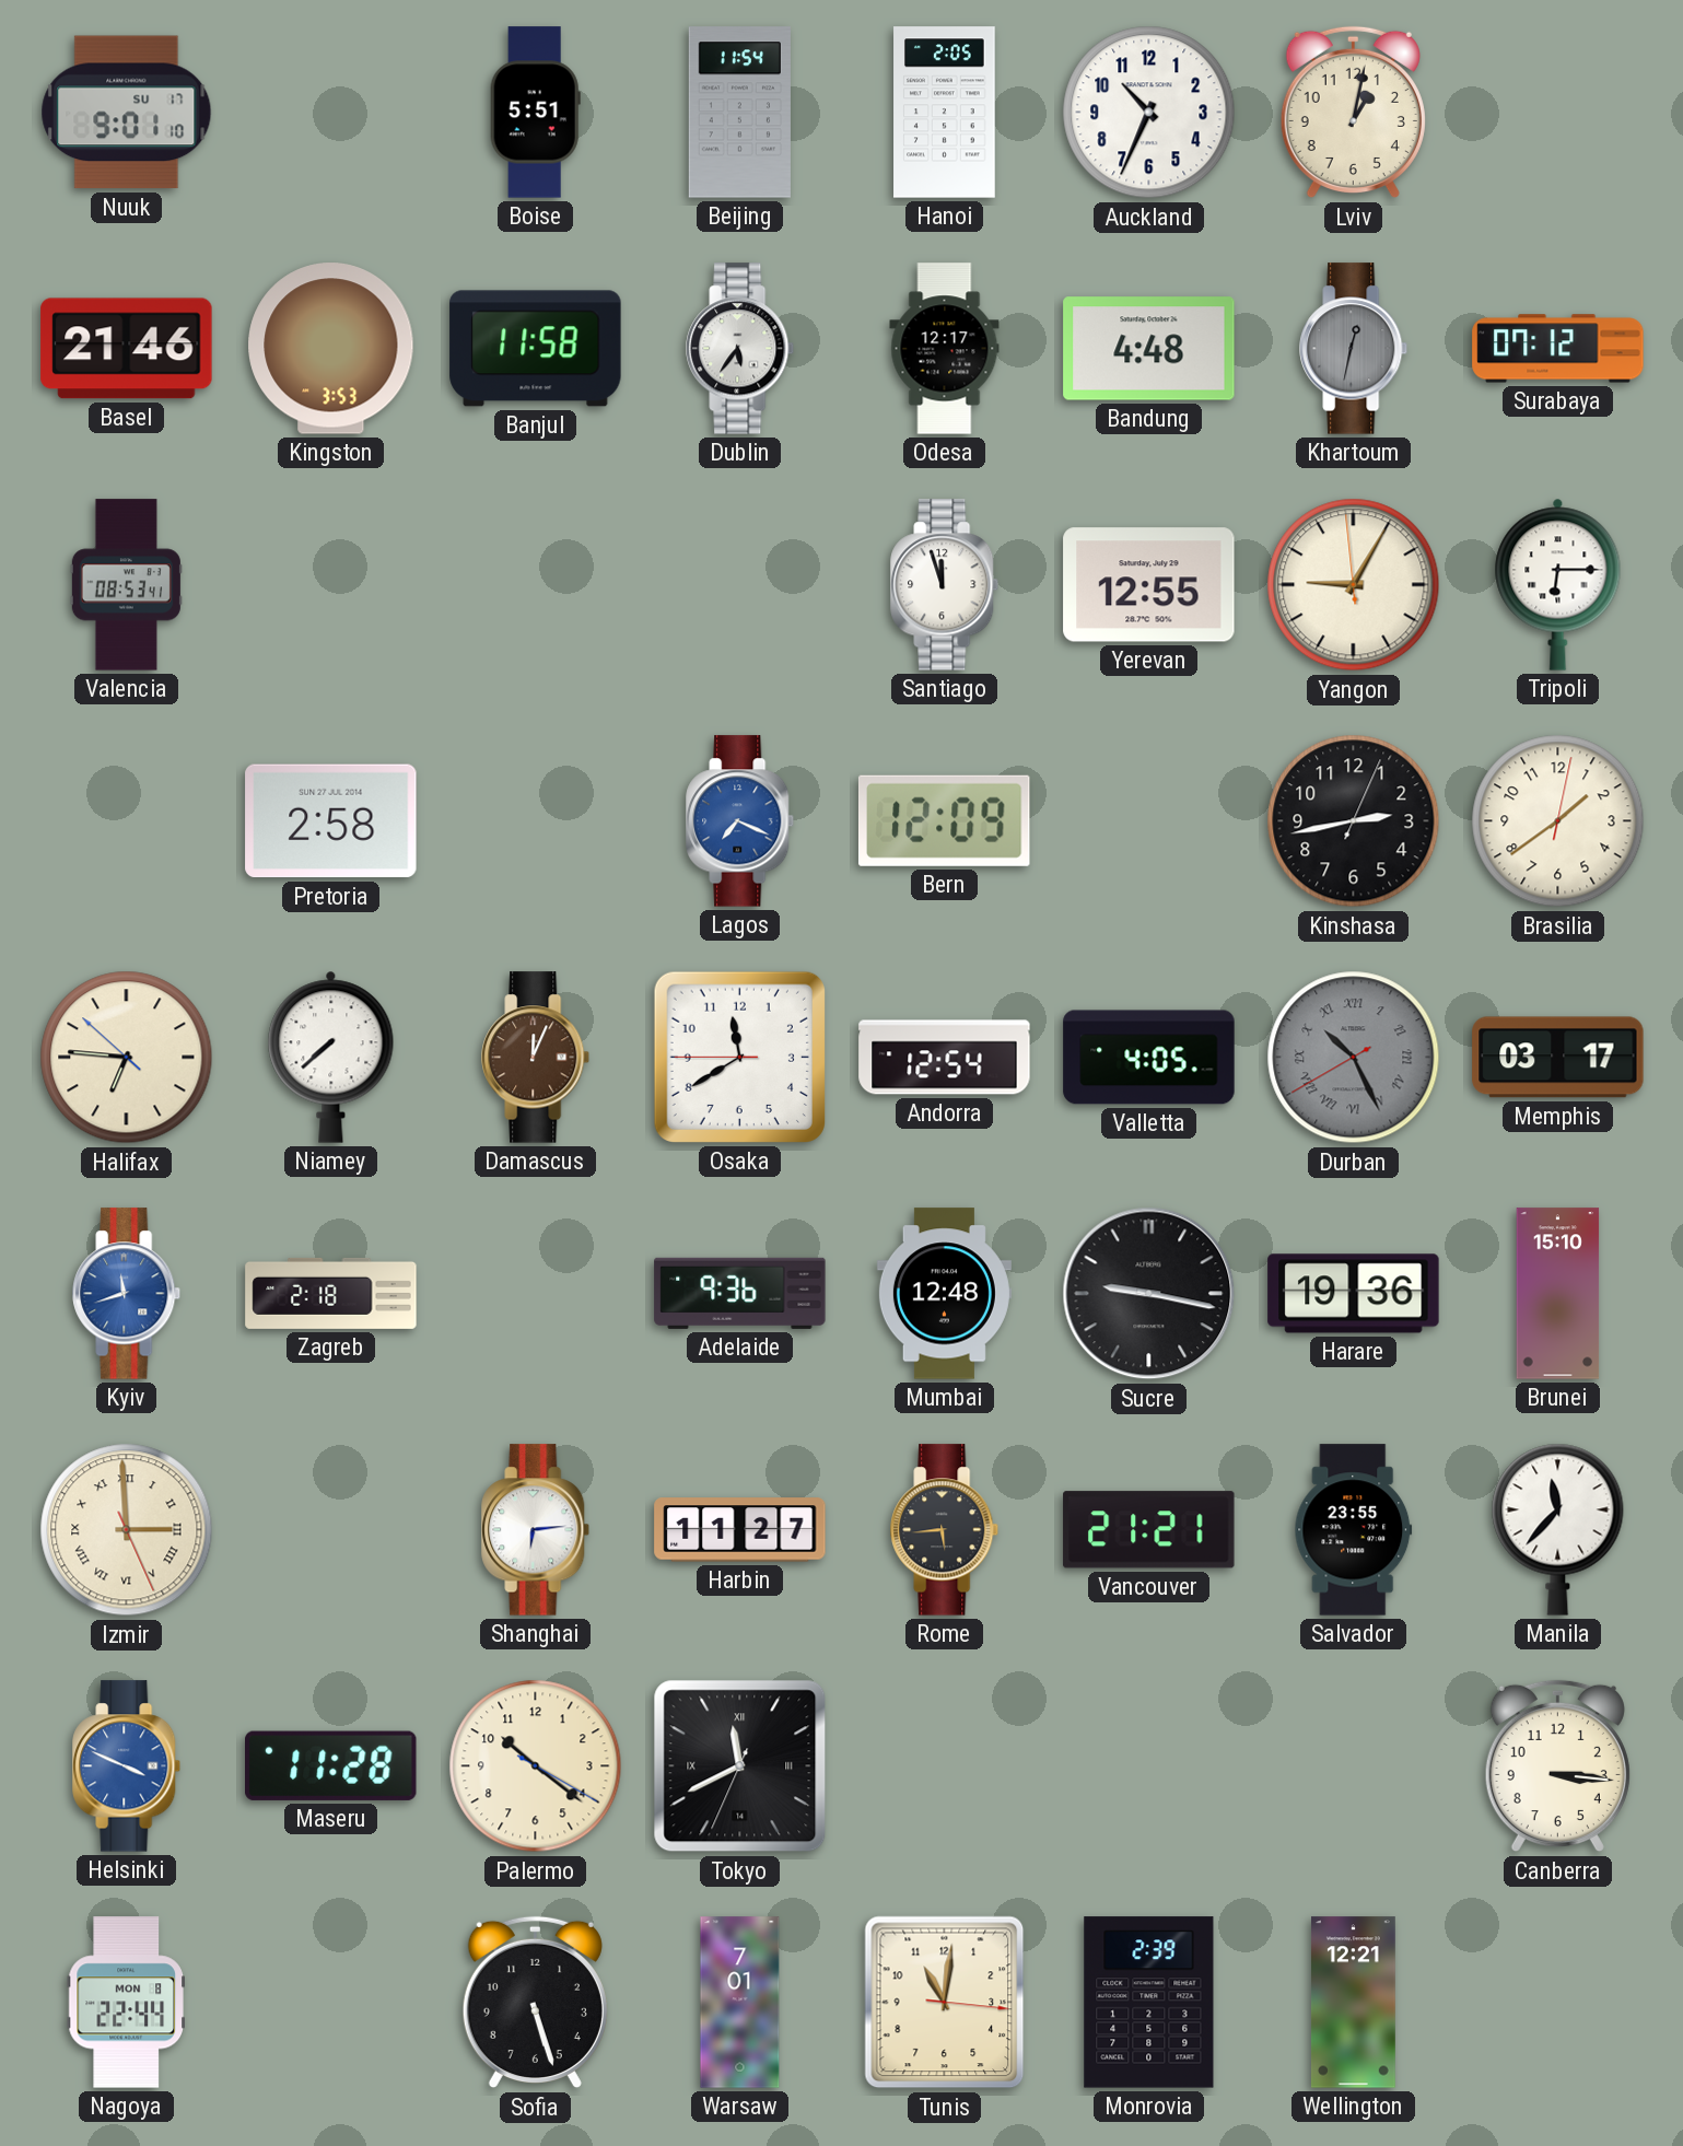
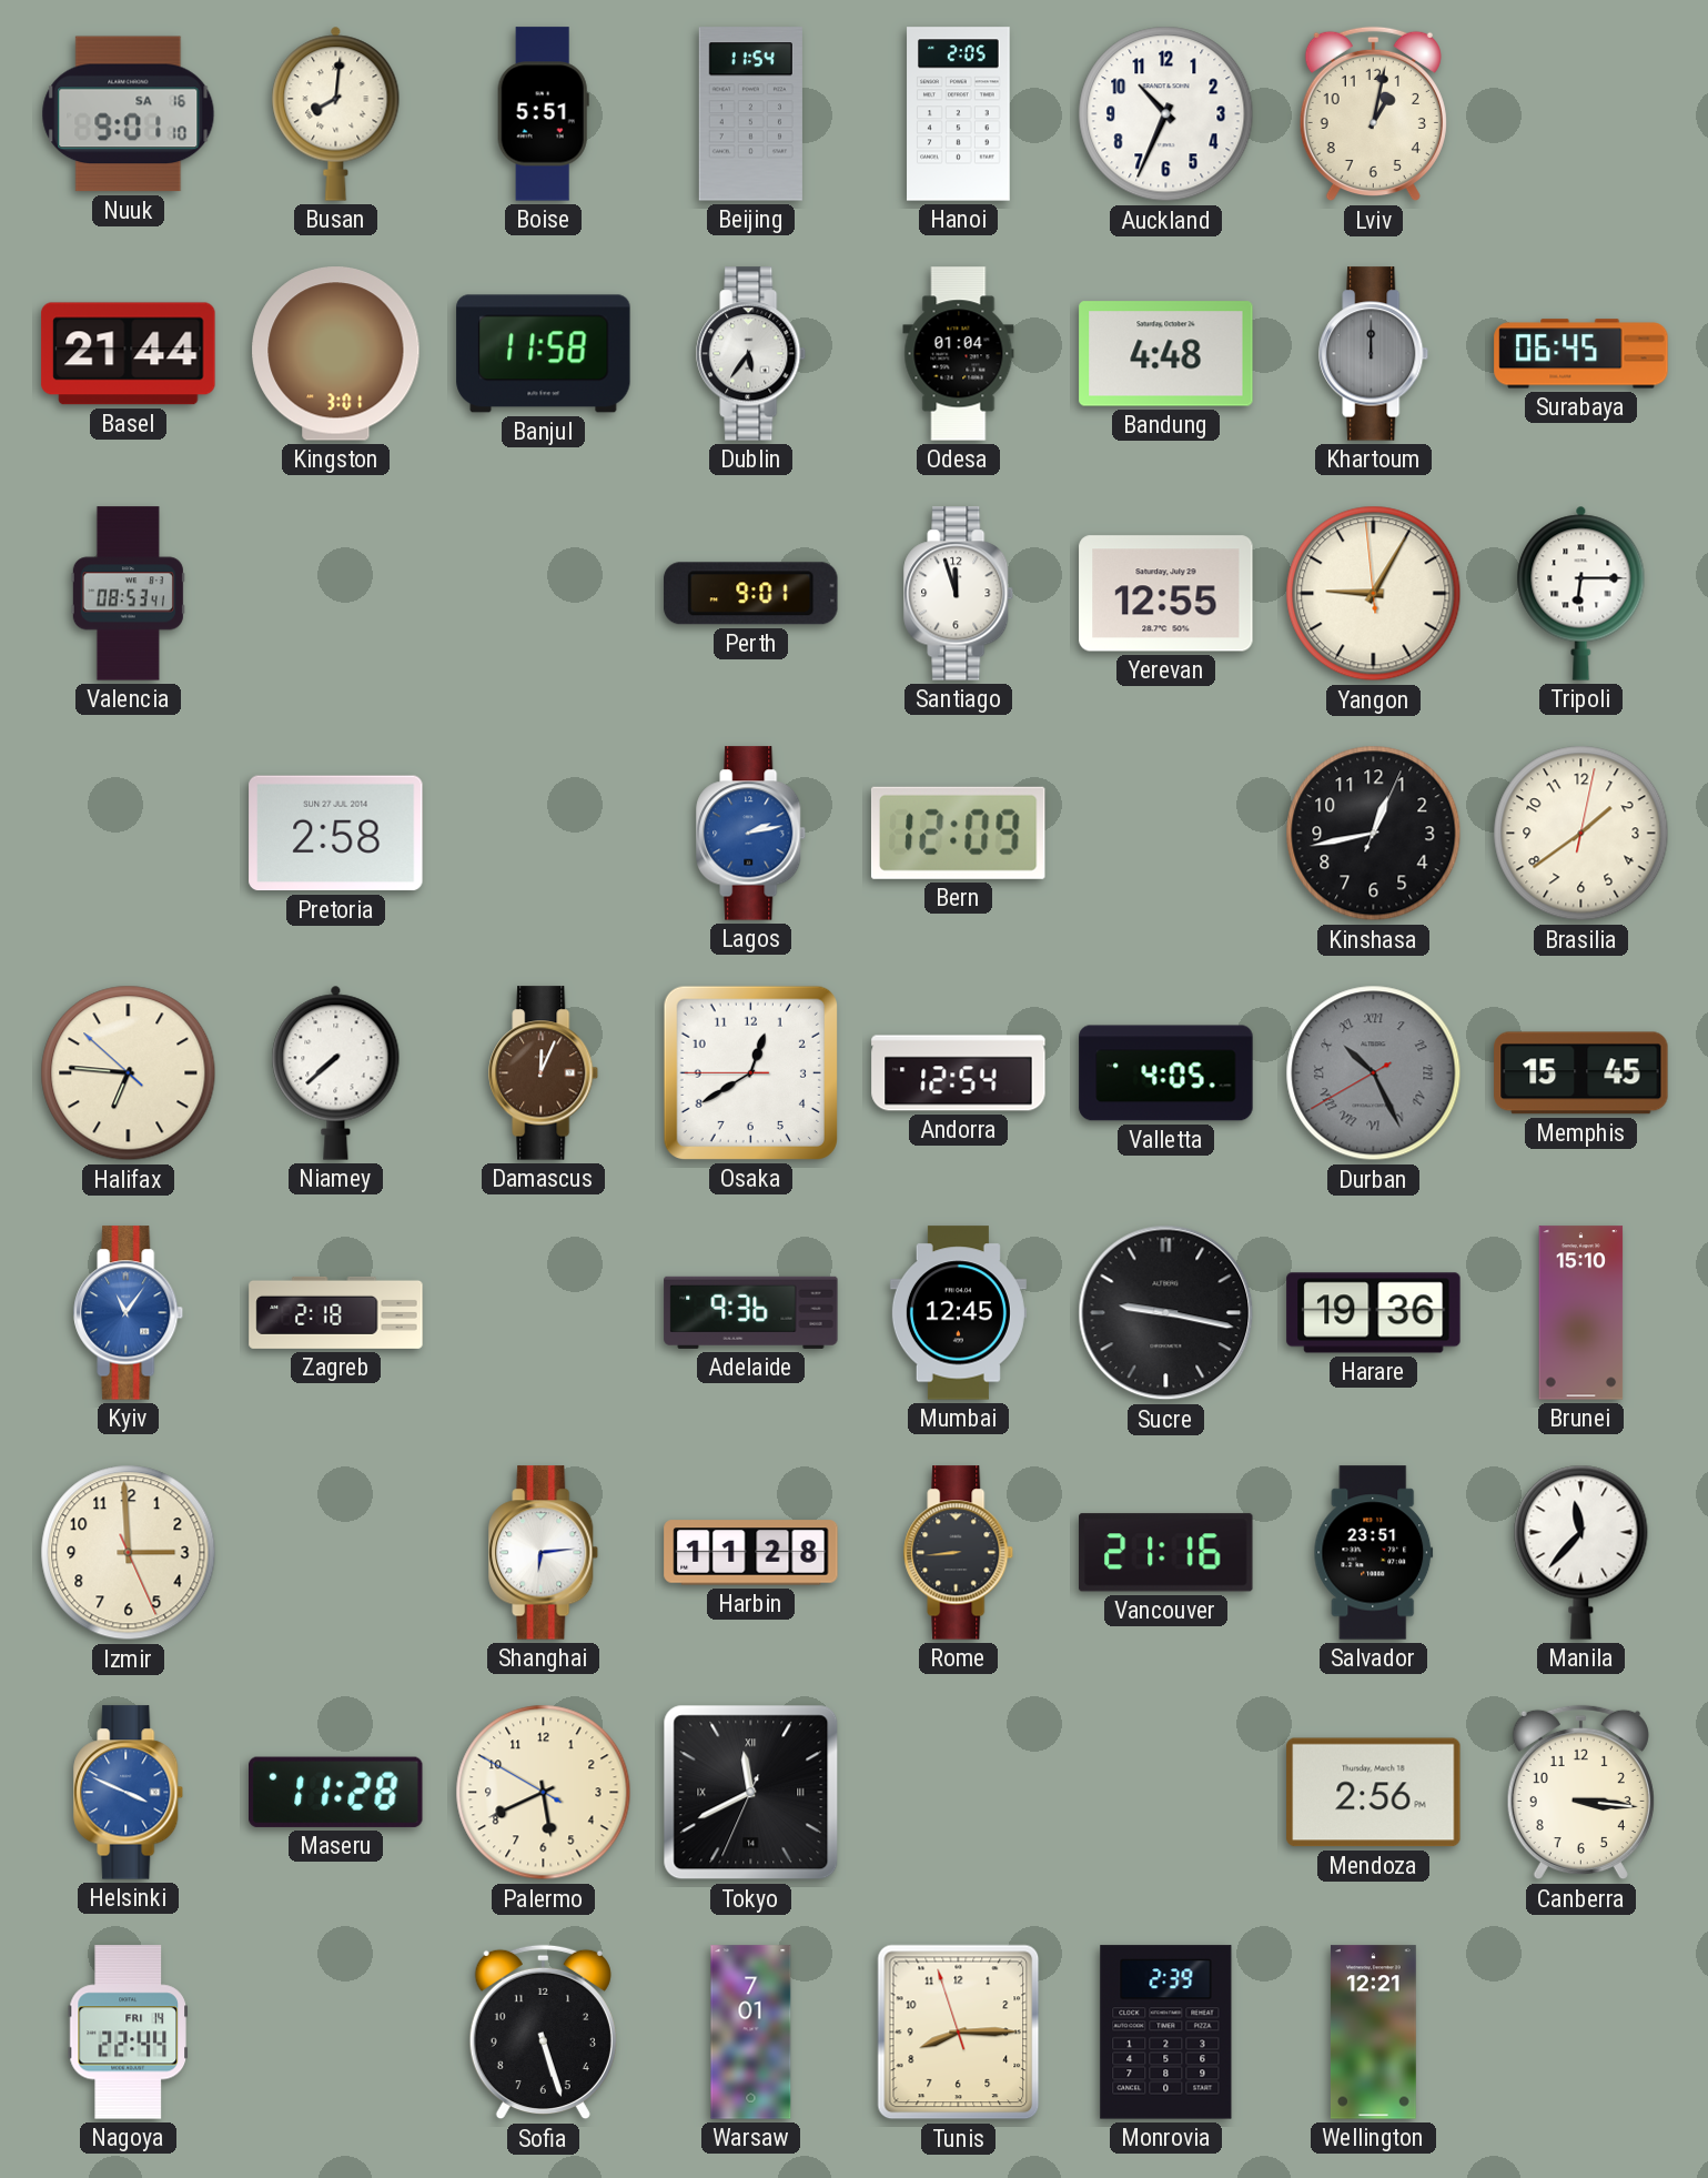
Nuuk date: SU 17 -> SA 16
Busan: none -> 8:01
Basel: 21:46 -> 21:44
Kingston: 3:53 -> 3:01
Odesa: 12:17 -> 01:04
Khartoum: 12:32 -> 12:00
Surabaya: 07:12 -> 06:45
Perth: none -> 9:01
Lagos: 7:19 -> 2:13
Kinshasa: 2:43 -> 12:43
Osaka: 11:39 -> 12:39
Memphis: 03:17 -> 15:45
Kyiv: 11:42 -> 11:06
Mumbai: 12:48 -> 12:45
Izmir numerals: Roman -> Arabic
Harbin: 11:27 -> 11:28
Rome: 5:44 -> 8:44
Vancouver: 21:21 -> 21:16
Salvador: 23:55 -> 23:51
Palermo: 10:21 -> 5:40
Mendoza: none -> 2:56
Nagoya date: MON 8 -> FRI 14
Tunis: 11:01 -> 8:14
